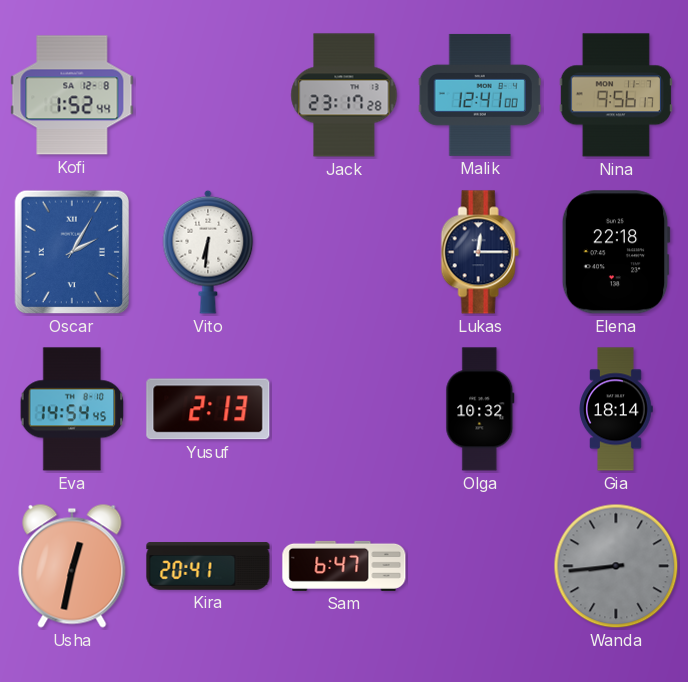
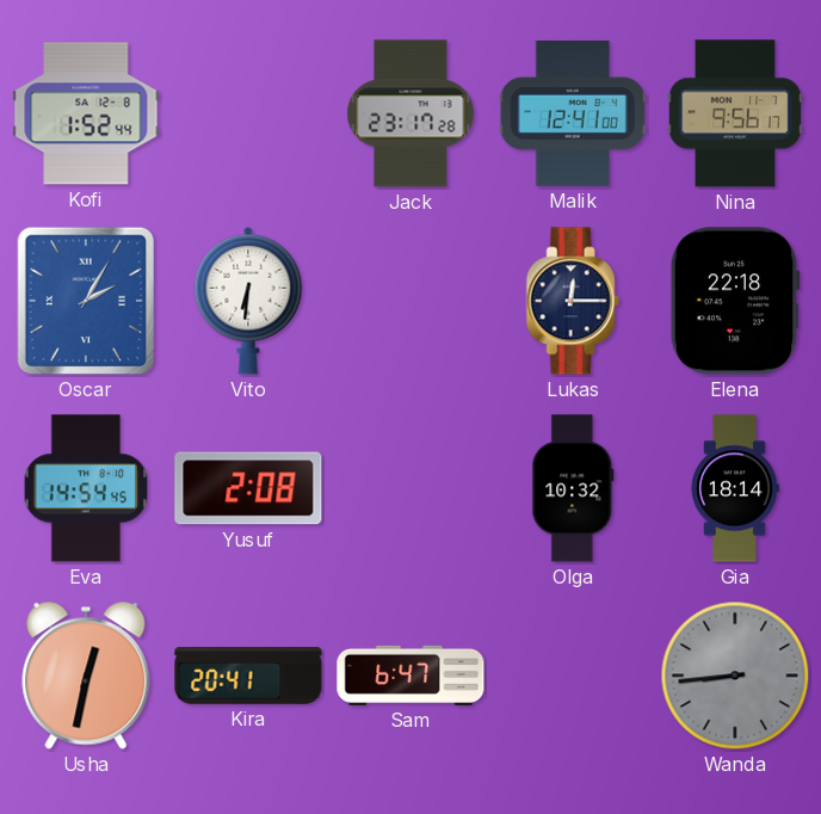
Yusuf: 2:13 -> 2:08
